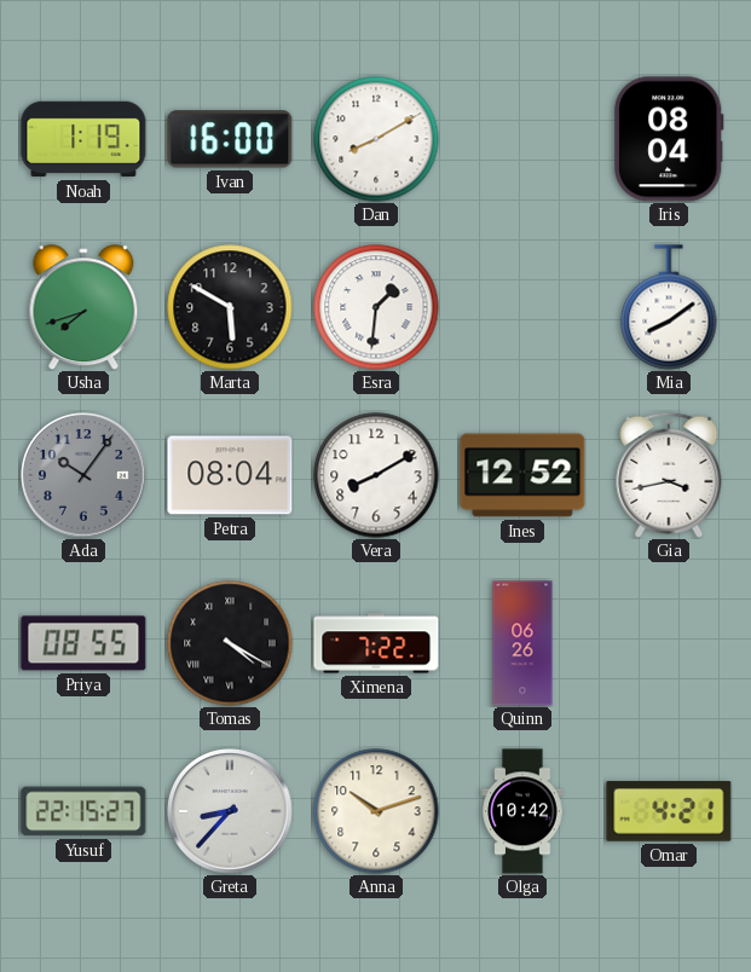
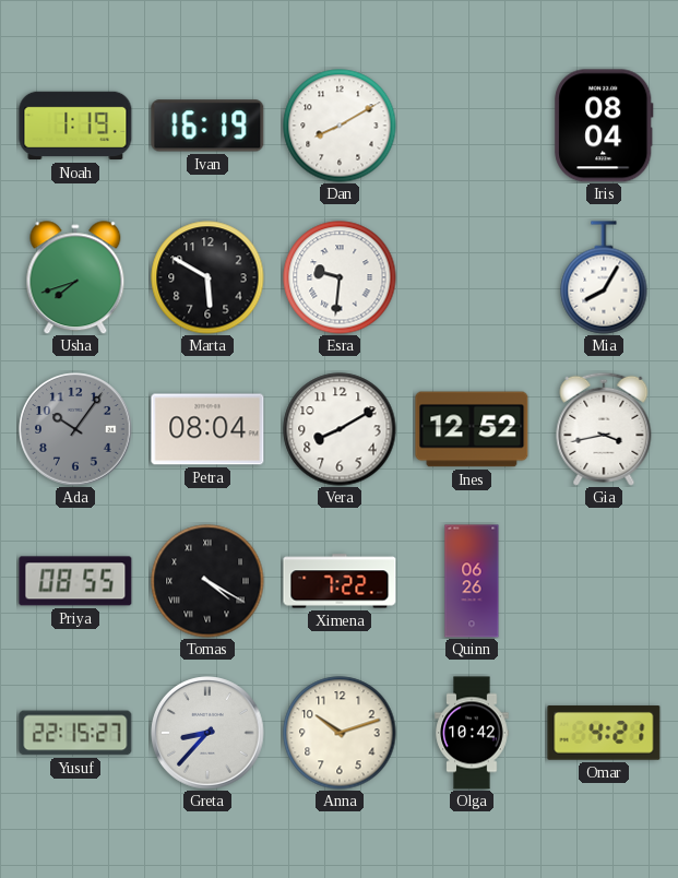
Ivan: 16:00 -> 16:19
Esra: 1:31 -> 9:31
Mia: 8:09 -> 8:05
